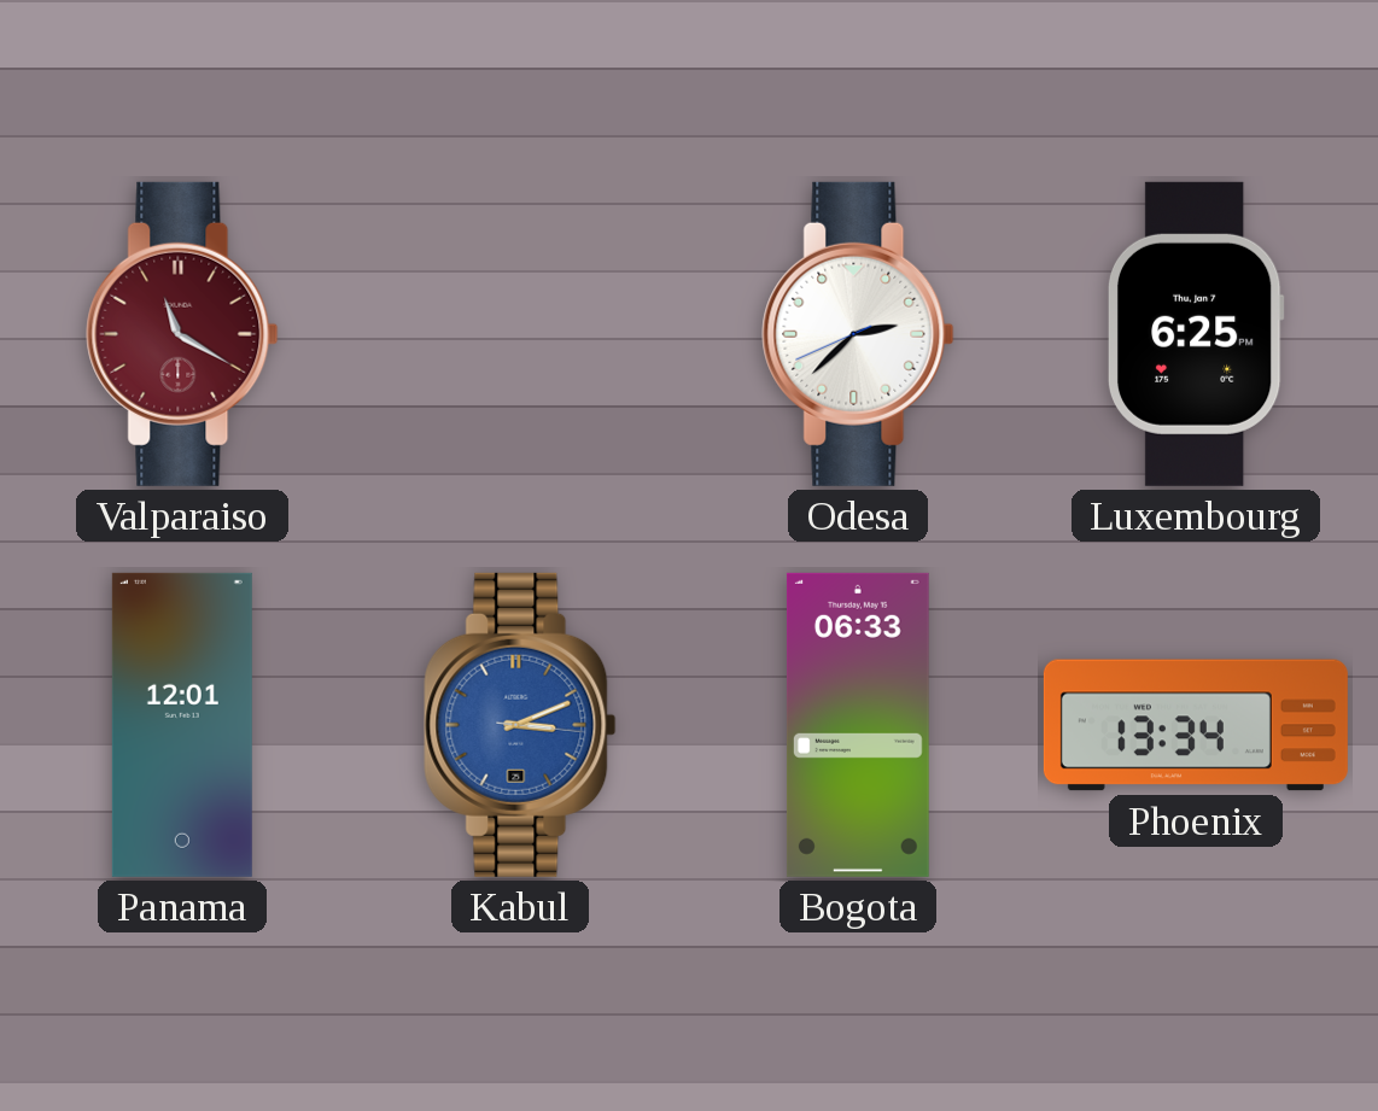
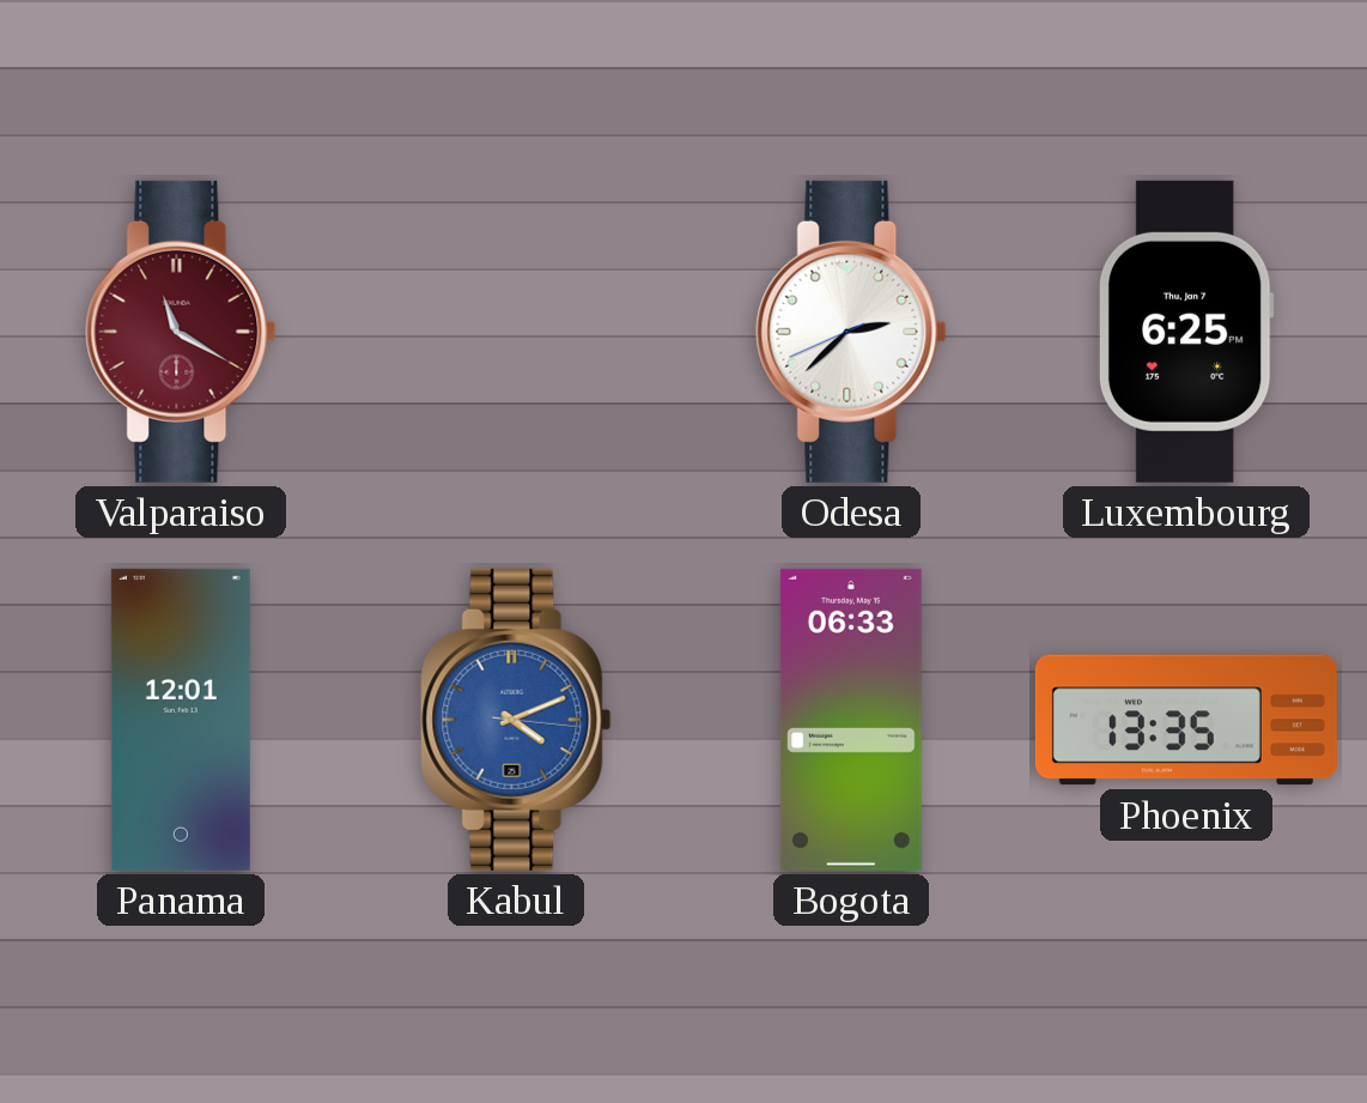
Kabul: 3:11 -> 4:11
Phoenix: 13:34 -> 13:35
